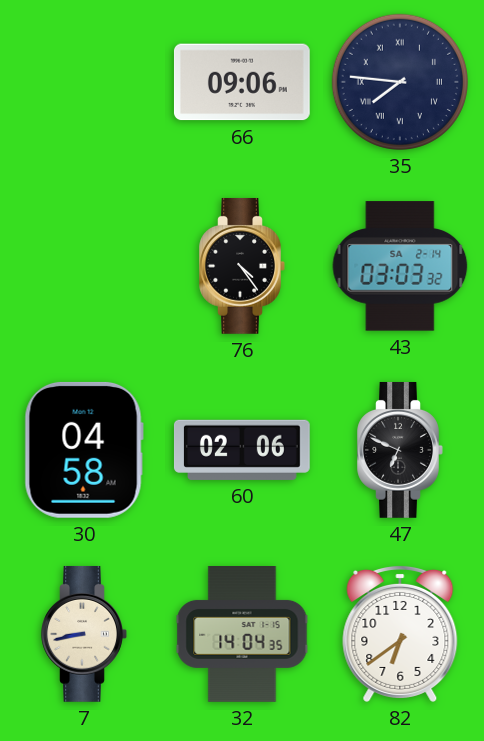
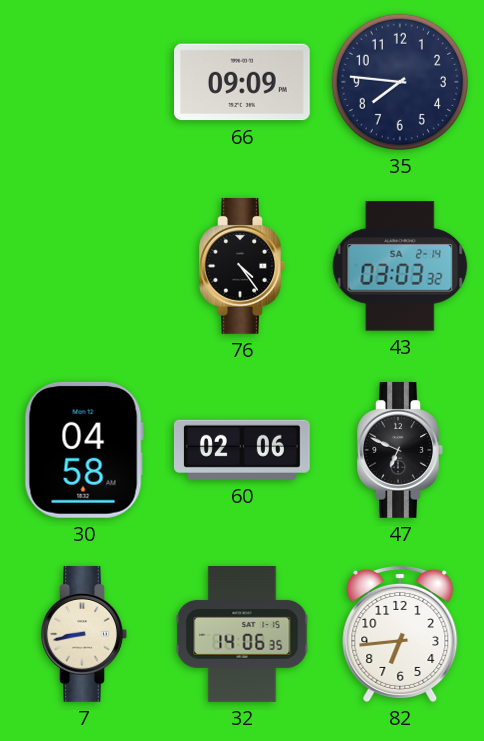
66: 09:06 -> 09:09
35 numerals: Roman -> Arabic
32: 14:04 -> 14:06
82: 6:39 -> 6:44
